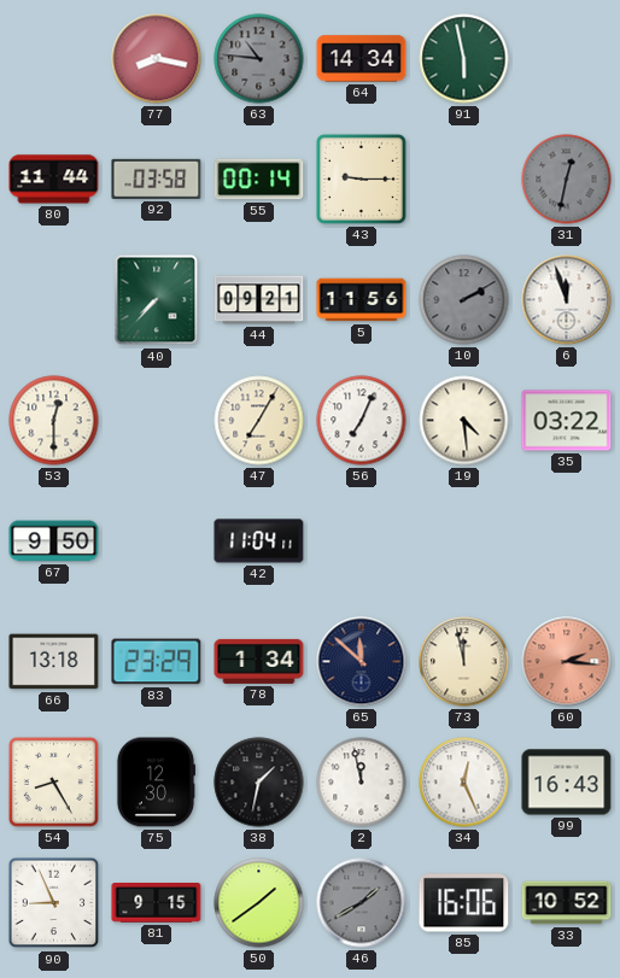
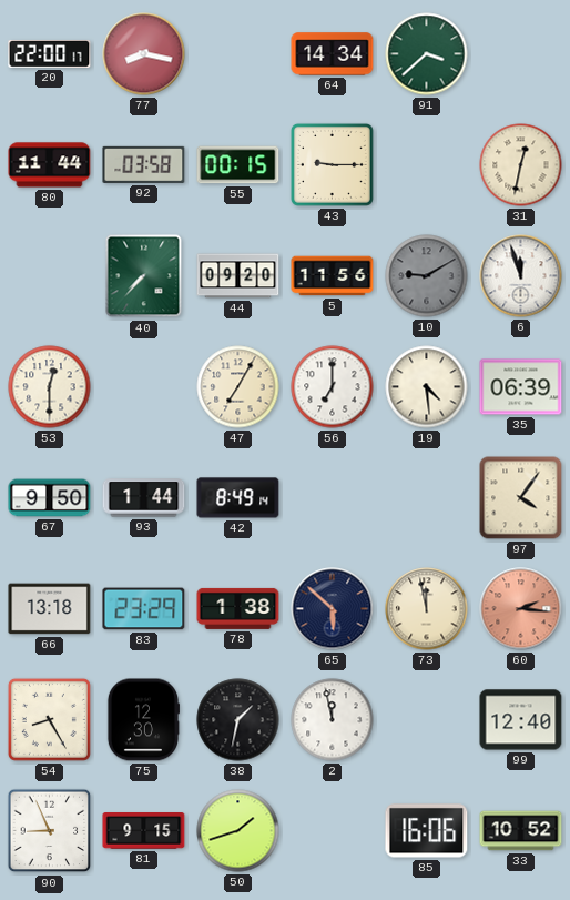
20: none -> 22:00
63: 10:46 -> none
91: 5:58 -> 3:38
55: 00:14 -> 00:15
31 dial: grey -> cream
44: 09:21 -> 09:20
10: 2:10 -> 9:10
56: 7:04 -> 7:00
35: 03:22 -> 06:39
93: none -> 1:44
42: 11:04 -> 8:49
97: none -> 4:06
78: 1:34 -> 1:38
65: 11:52 -> 5:52
34: 12:26 -> none
99: 16:43 -> 12:40
50: 1:39 -> 1:42
46: 1:40 -> none
